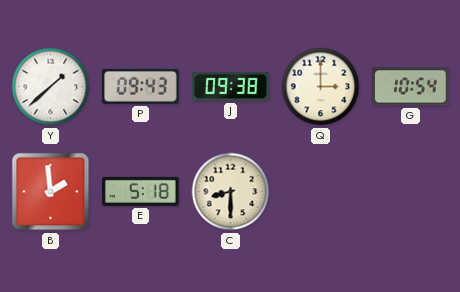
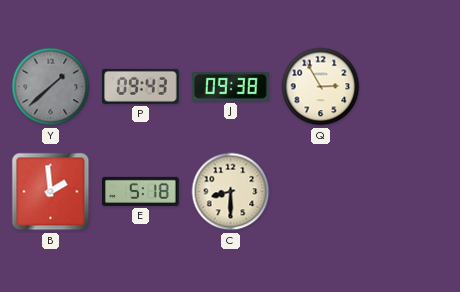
Y dial: white -> grey
Q: 3:00 -> 2:55
G: 10:54 -> none
